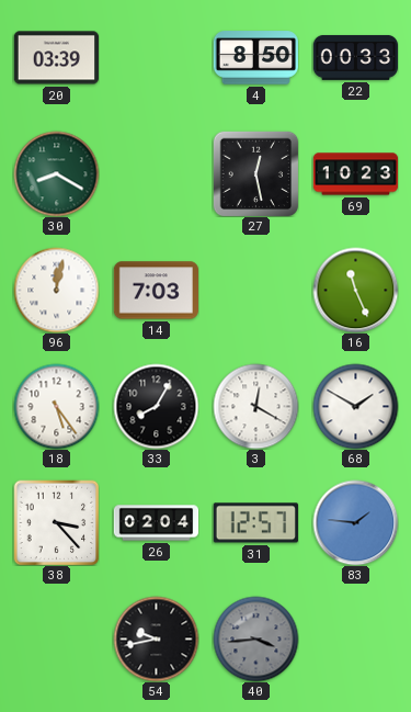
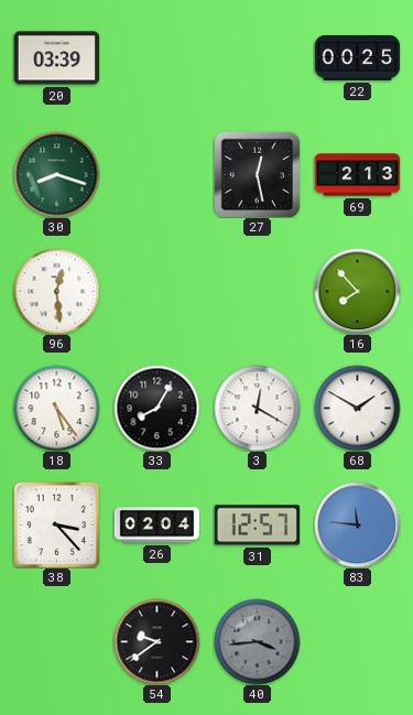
4: 8:50 -> none
22: 00:33 -> 00:25
30: 8:20 -> 8:18
69: 10:23 -> 2:13
96: 12:02 -> 12:29
14: 7:03 -> none
16: 11:26 -> 7:53
83: 1:46 -> 11:46
54: 9:43 -> 9:39
